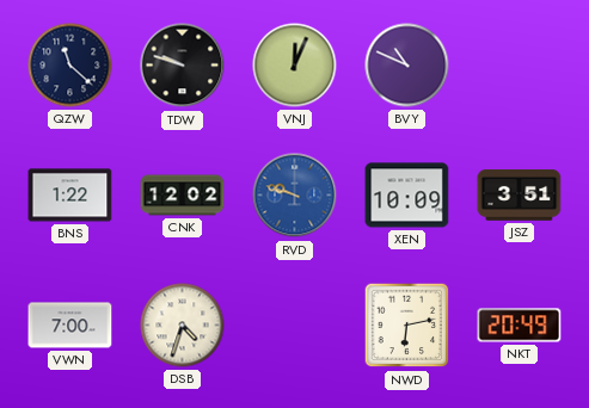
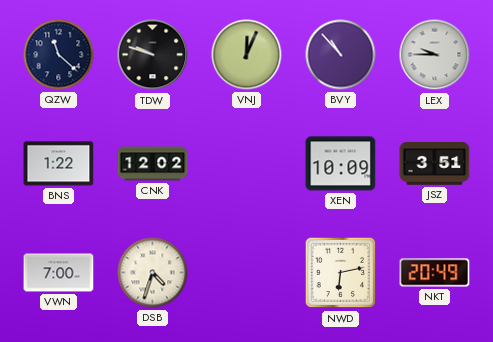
BVY: 10:49 -> 10:53
LEX: none -> 9:45
RVD: 9:48 -> none
